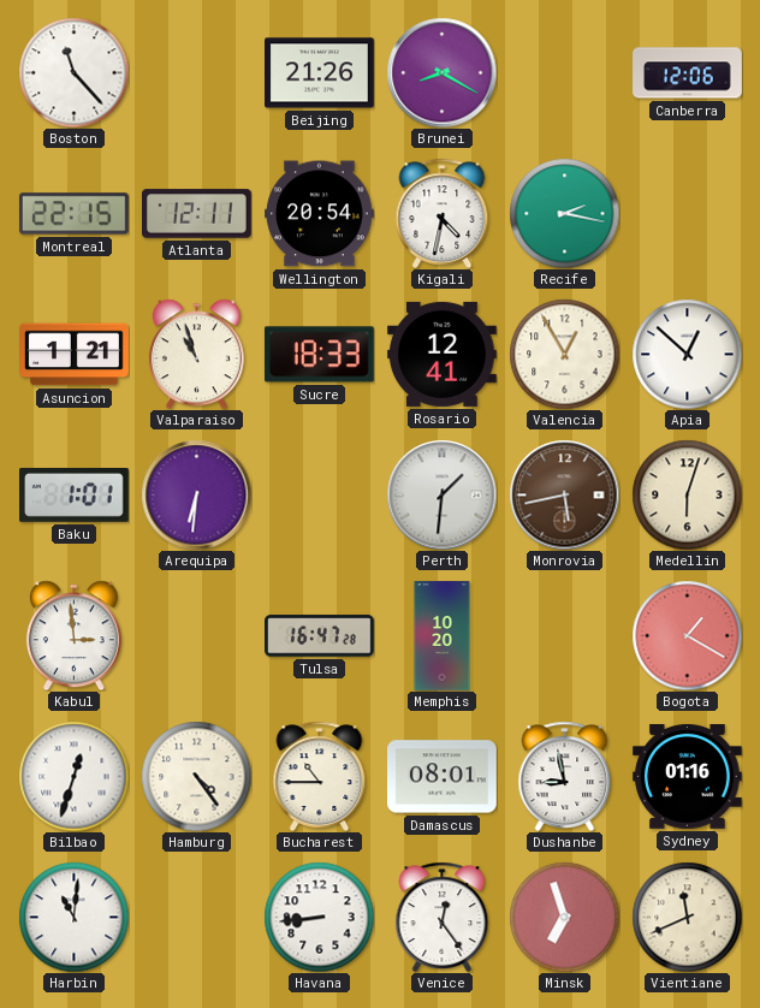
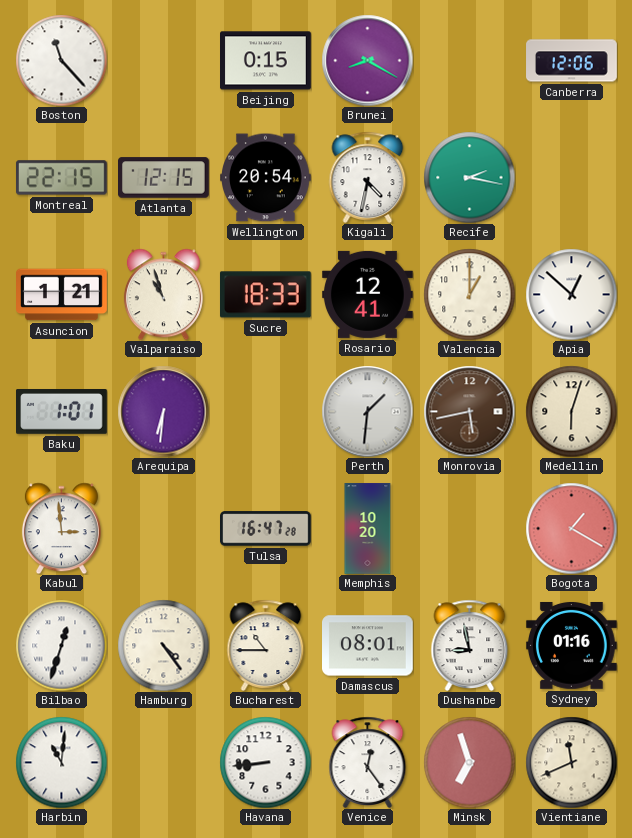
Beijing: 21:26 -> 0:15
Atlanta: 12:11 -> 12:15
Valencia: 12:55 -> 1:00
